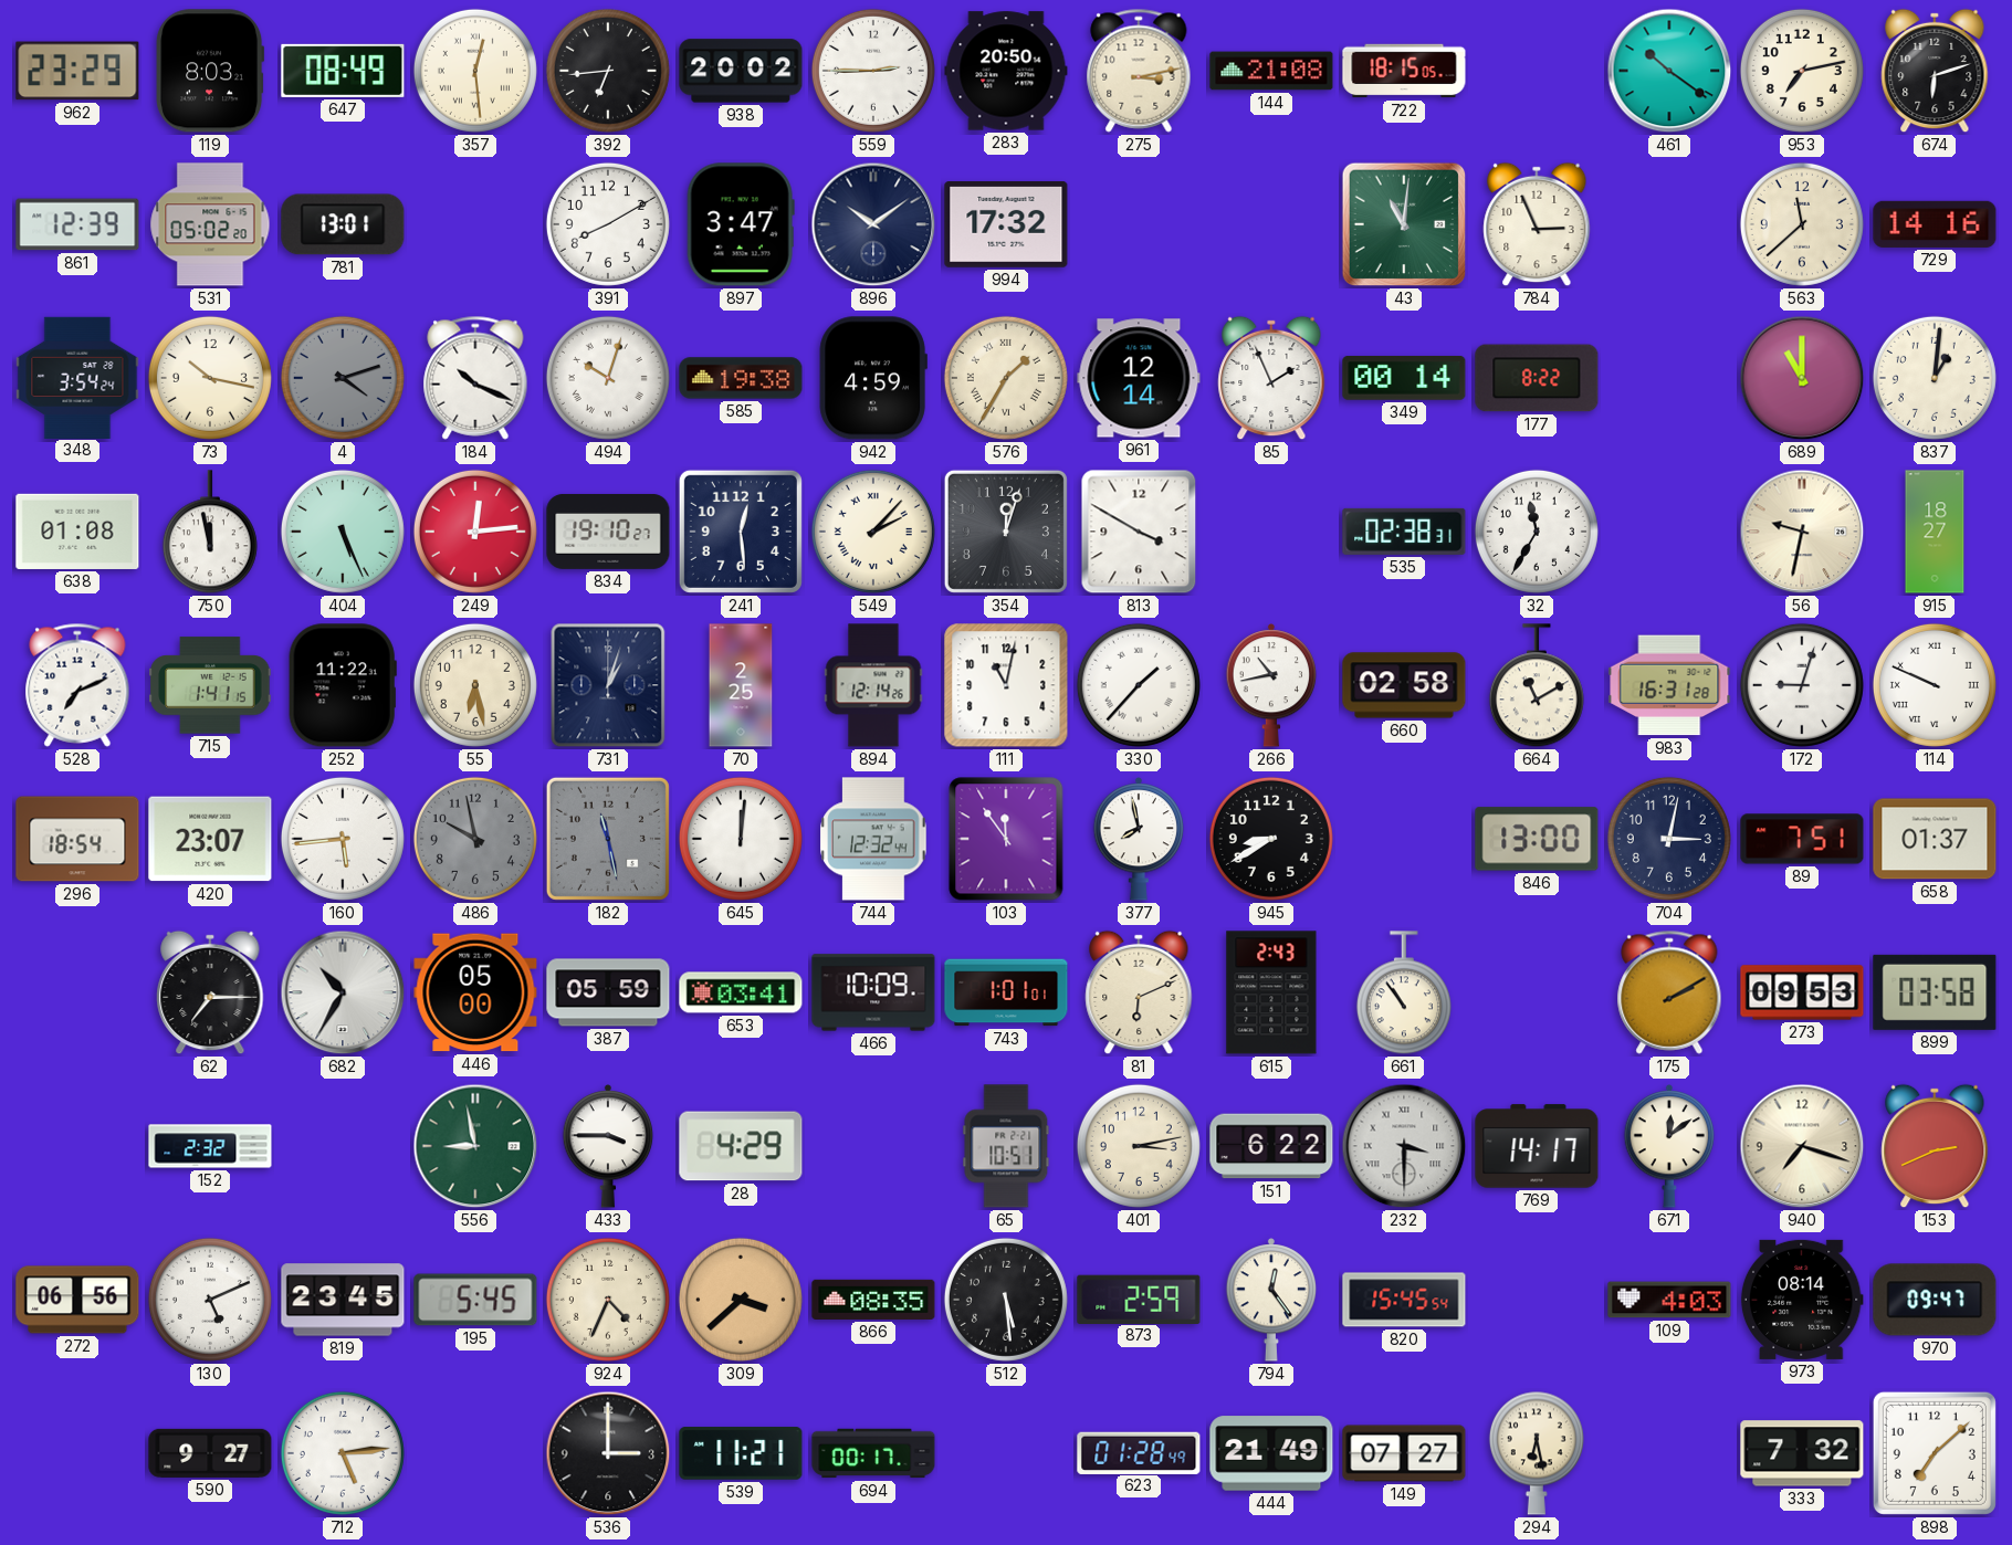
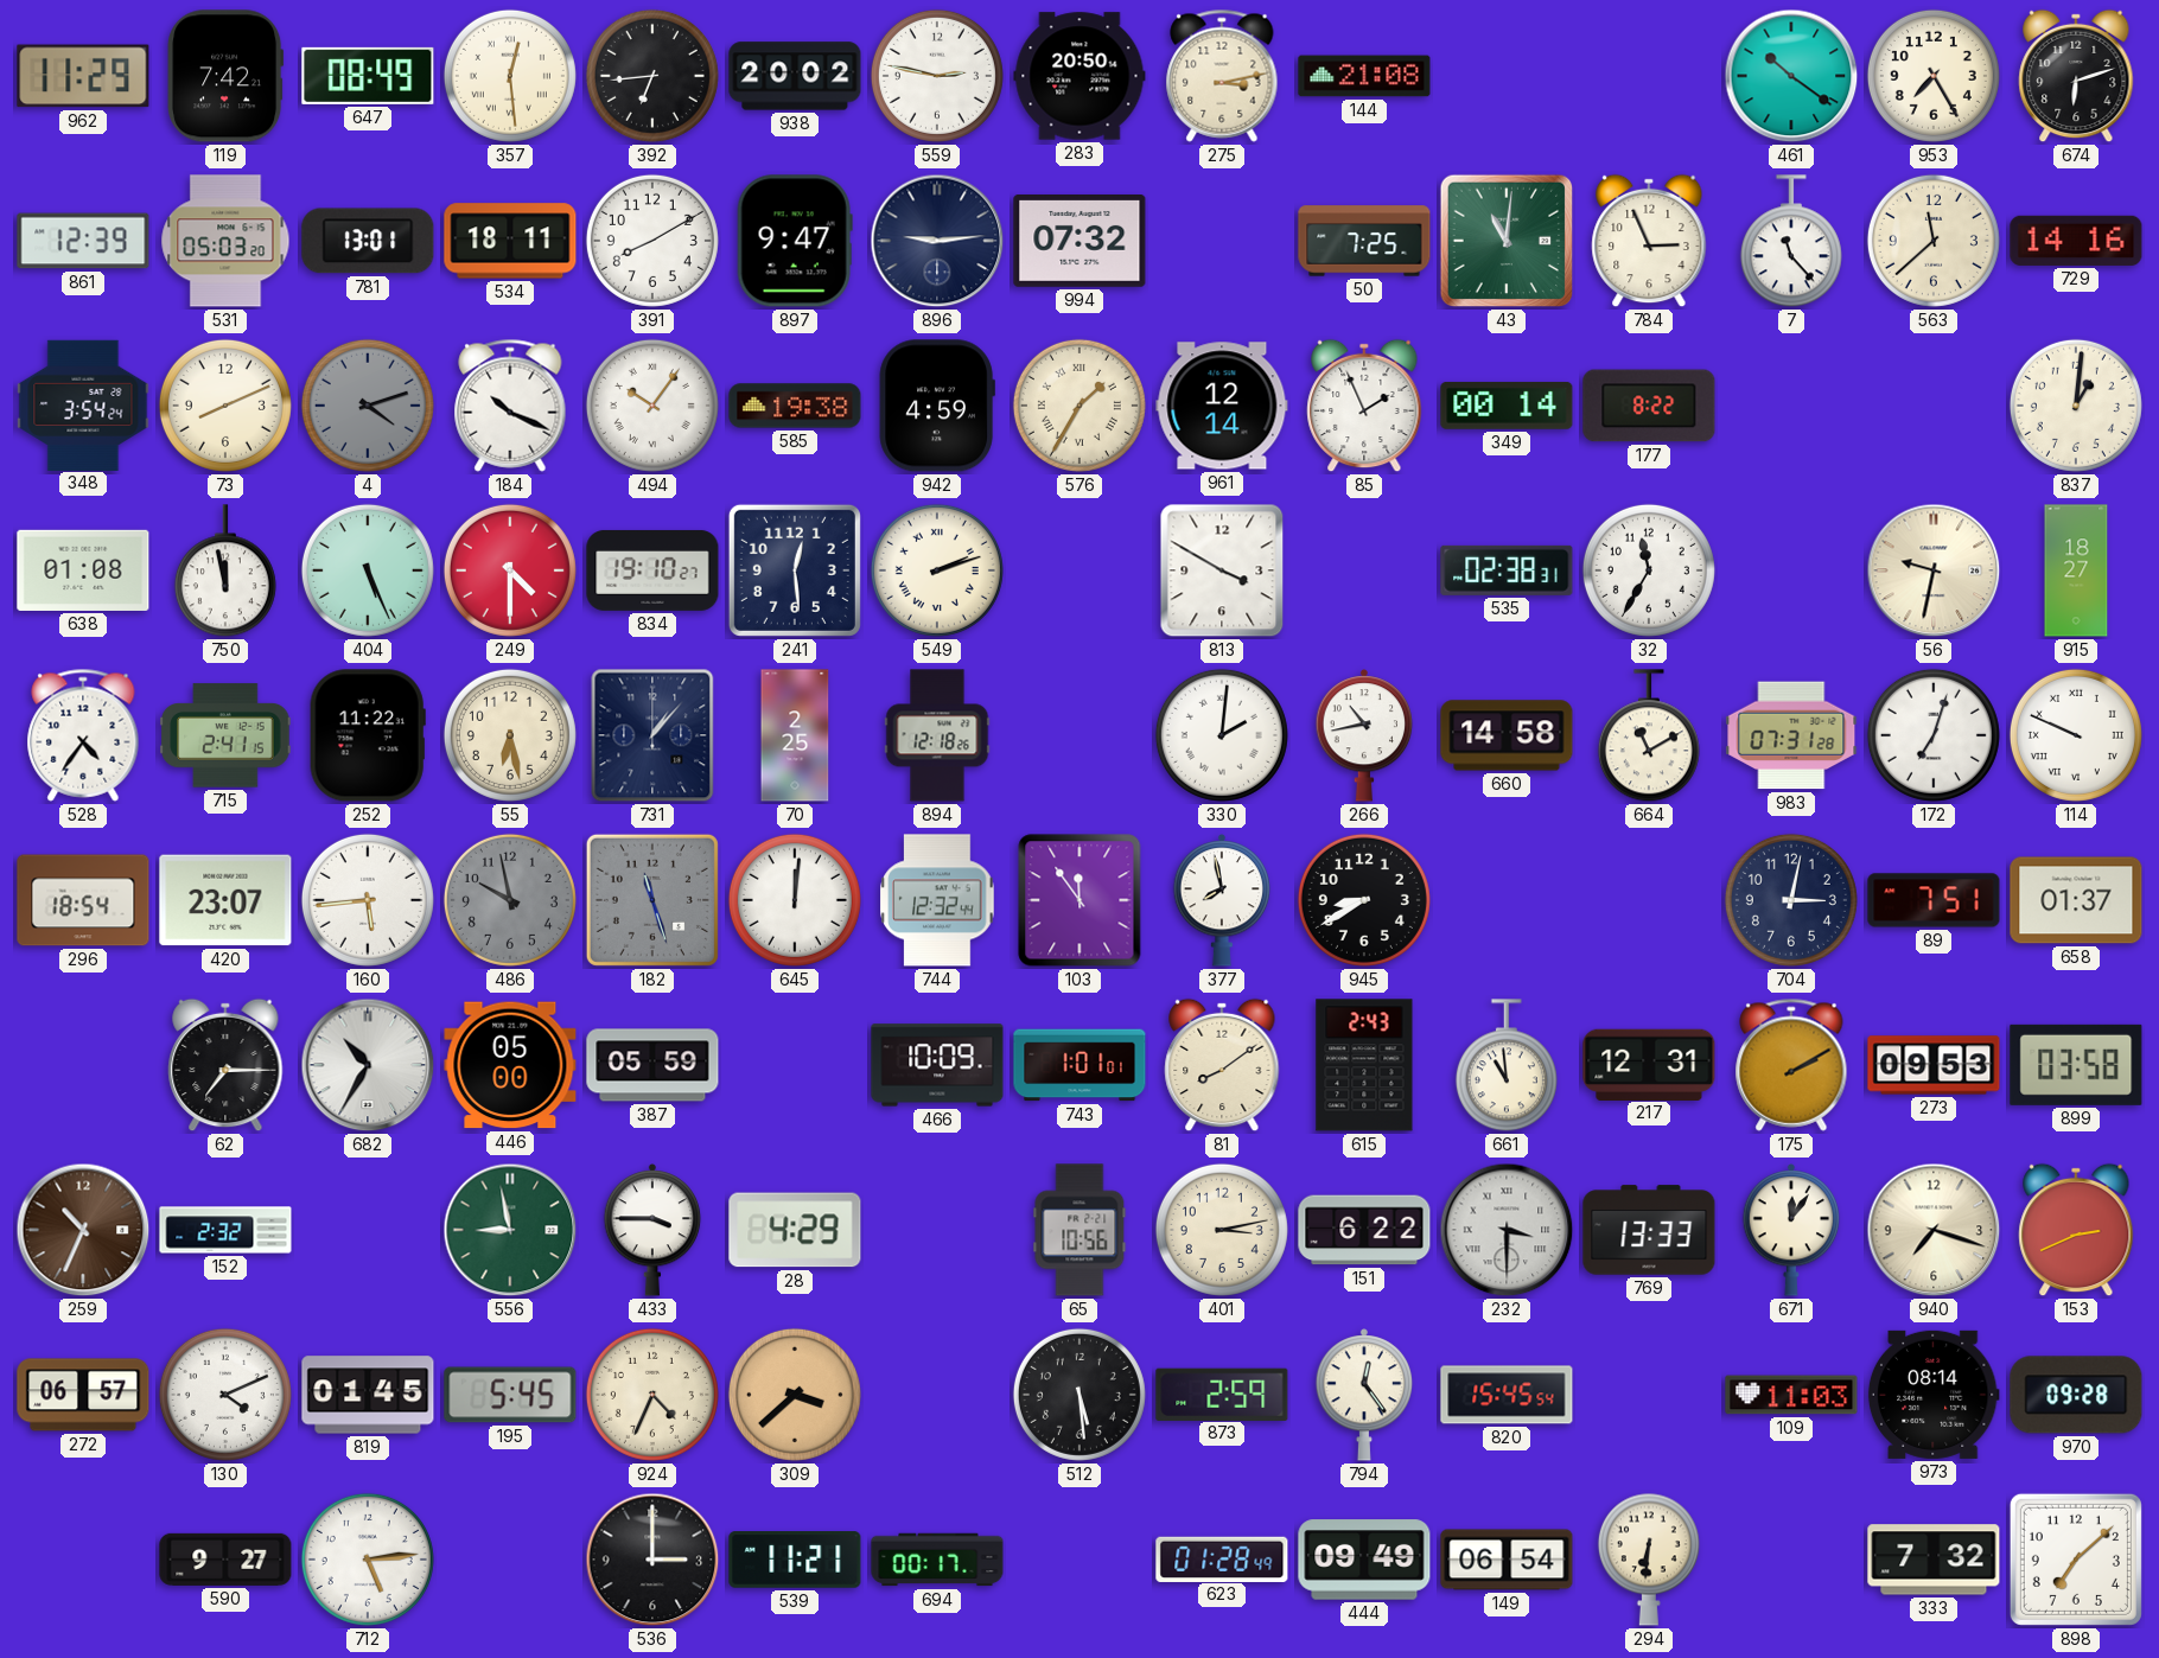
962: 23:29 -> 11:29
119: 8:03 -> 7:42
559: 2:45 -> 2:47
722: 18:15 -> none
953: 7:13 -> 7:25
531: 05:02 -> 05:03
534: none -> 18:11
897: 3:47 -> 9:47
896: 10:09 -> 9:14
994: 17:32 -> 07:32
50: none -> 7:25
7: none -> 11:23
73: 10:17 -> 8:11
494: 10:03 -> 10:06
689: 11:00 -> none
249: 12:14 -> 4:30
549: 2:07 -> 2:12
354: 12:03 -> none
528: 7:11 -> 4:36
715: 1:41 -> 2:41
731: 1:03 -> 1:07
894: 12:14 -> 12:18
111: 11:02 -> none
330: 1:37 -> 2:01
660: 02:58 -> 14:58
983: 16:31 -> 07:31
172: 9:03 -> 7:03
182: 11:28 -> 11:27
846: 13:00 -> none
653: 03:41 -> none
81: 6:11 -> 8:09
661: 10:54 -> 10:59
217: none -> 12:31
259: none -> 10:34
65: 10:51 -> 10:56
769: 14:17 -> 13:33
671: 12:09 -> 12:06
272: 06:56 -> 06:57
130: 5:11 -> 4:11
819: 23:45 -> 01:45
866: 08:35 -> none
109: 4:03 -> 11:03
970: 09:47 -> 09:28
444: 21:49 -> 09:49
149: 07:27 -> 06:54
294: 6:28 -> 6:31
